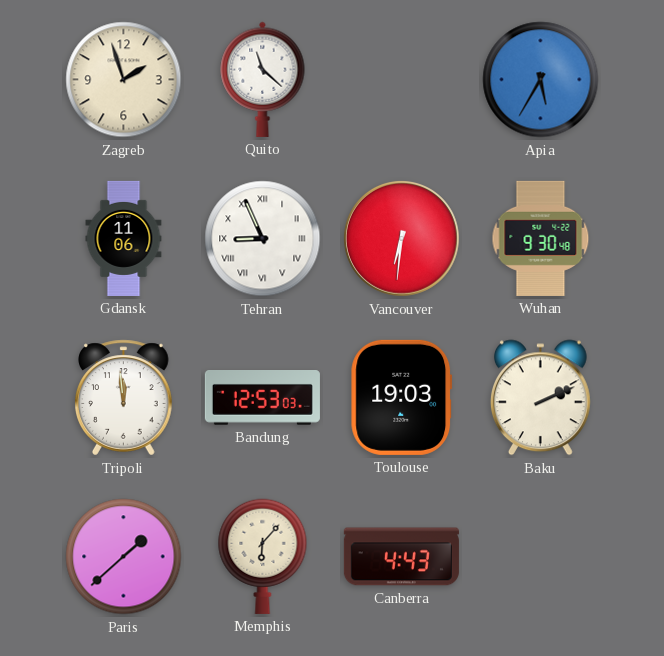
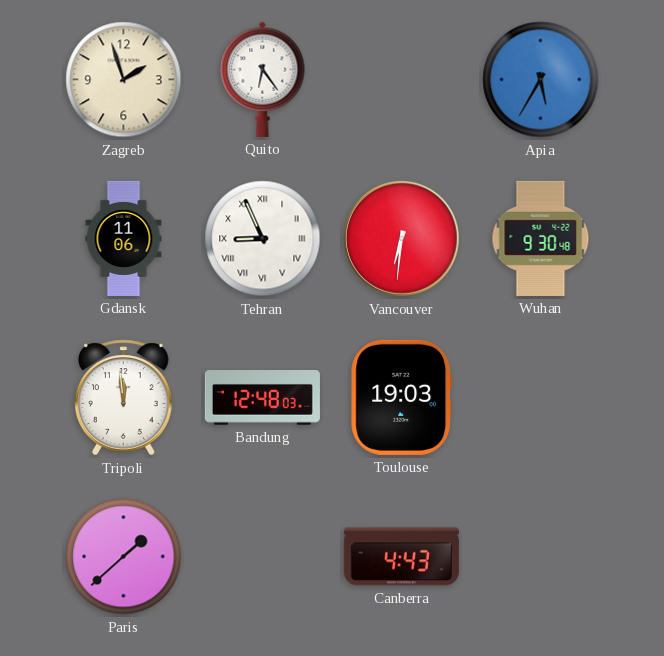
Quito: 11:22 -> 6:24
Bandung: 12:53 -> 12:48
Baku: 2:11 -> none
Memphis: 6:07 -> none
